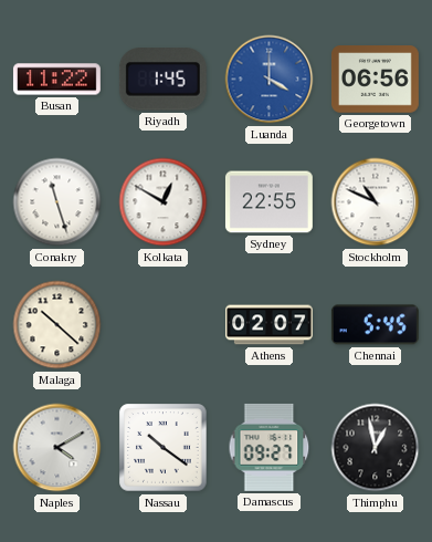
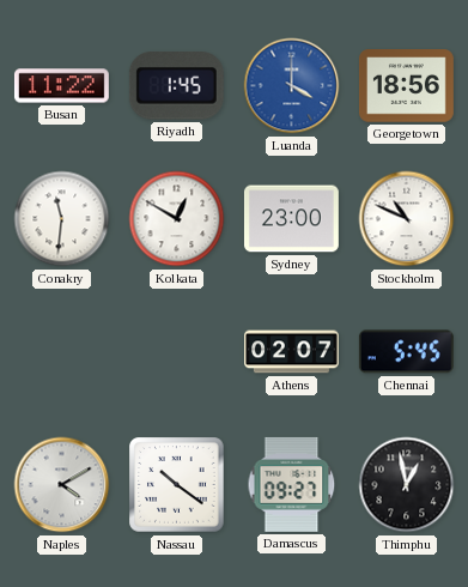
Georgetown: 06:56 -> 18:56
Conakry: 11:27 -> 11:31
Sydney: 22:55 -> 23:00
Malaga: 10:22 -> none
